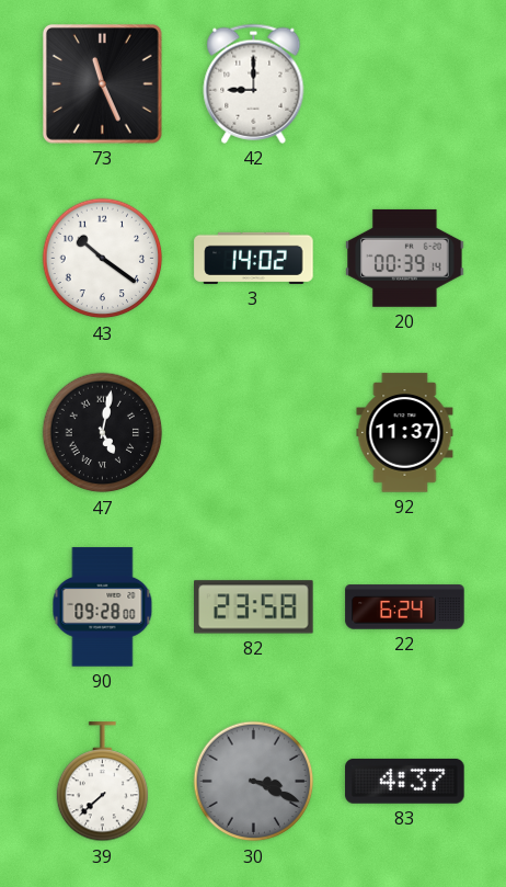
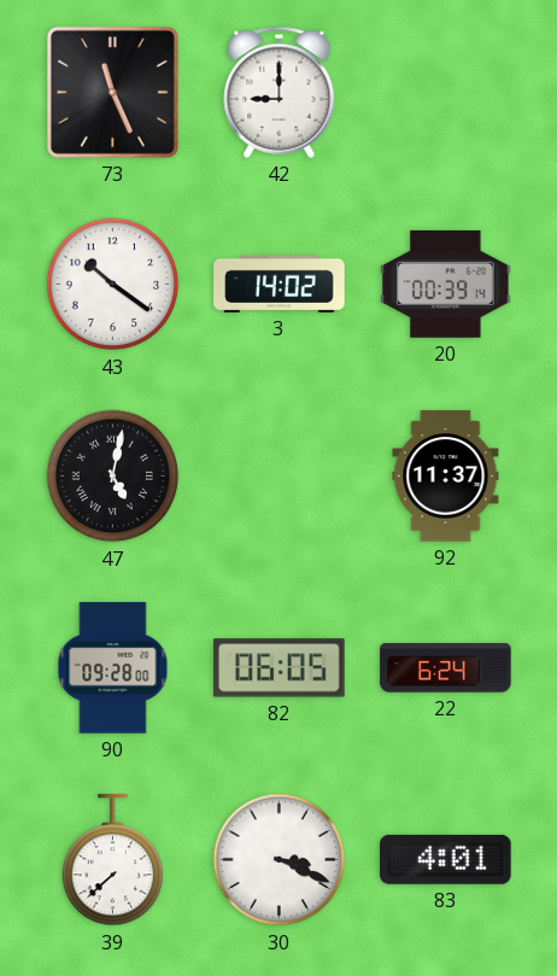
82: 23:58 -> 06:05
30 dial: grey -> white
83: 4:37 -> 4:01
